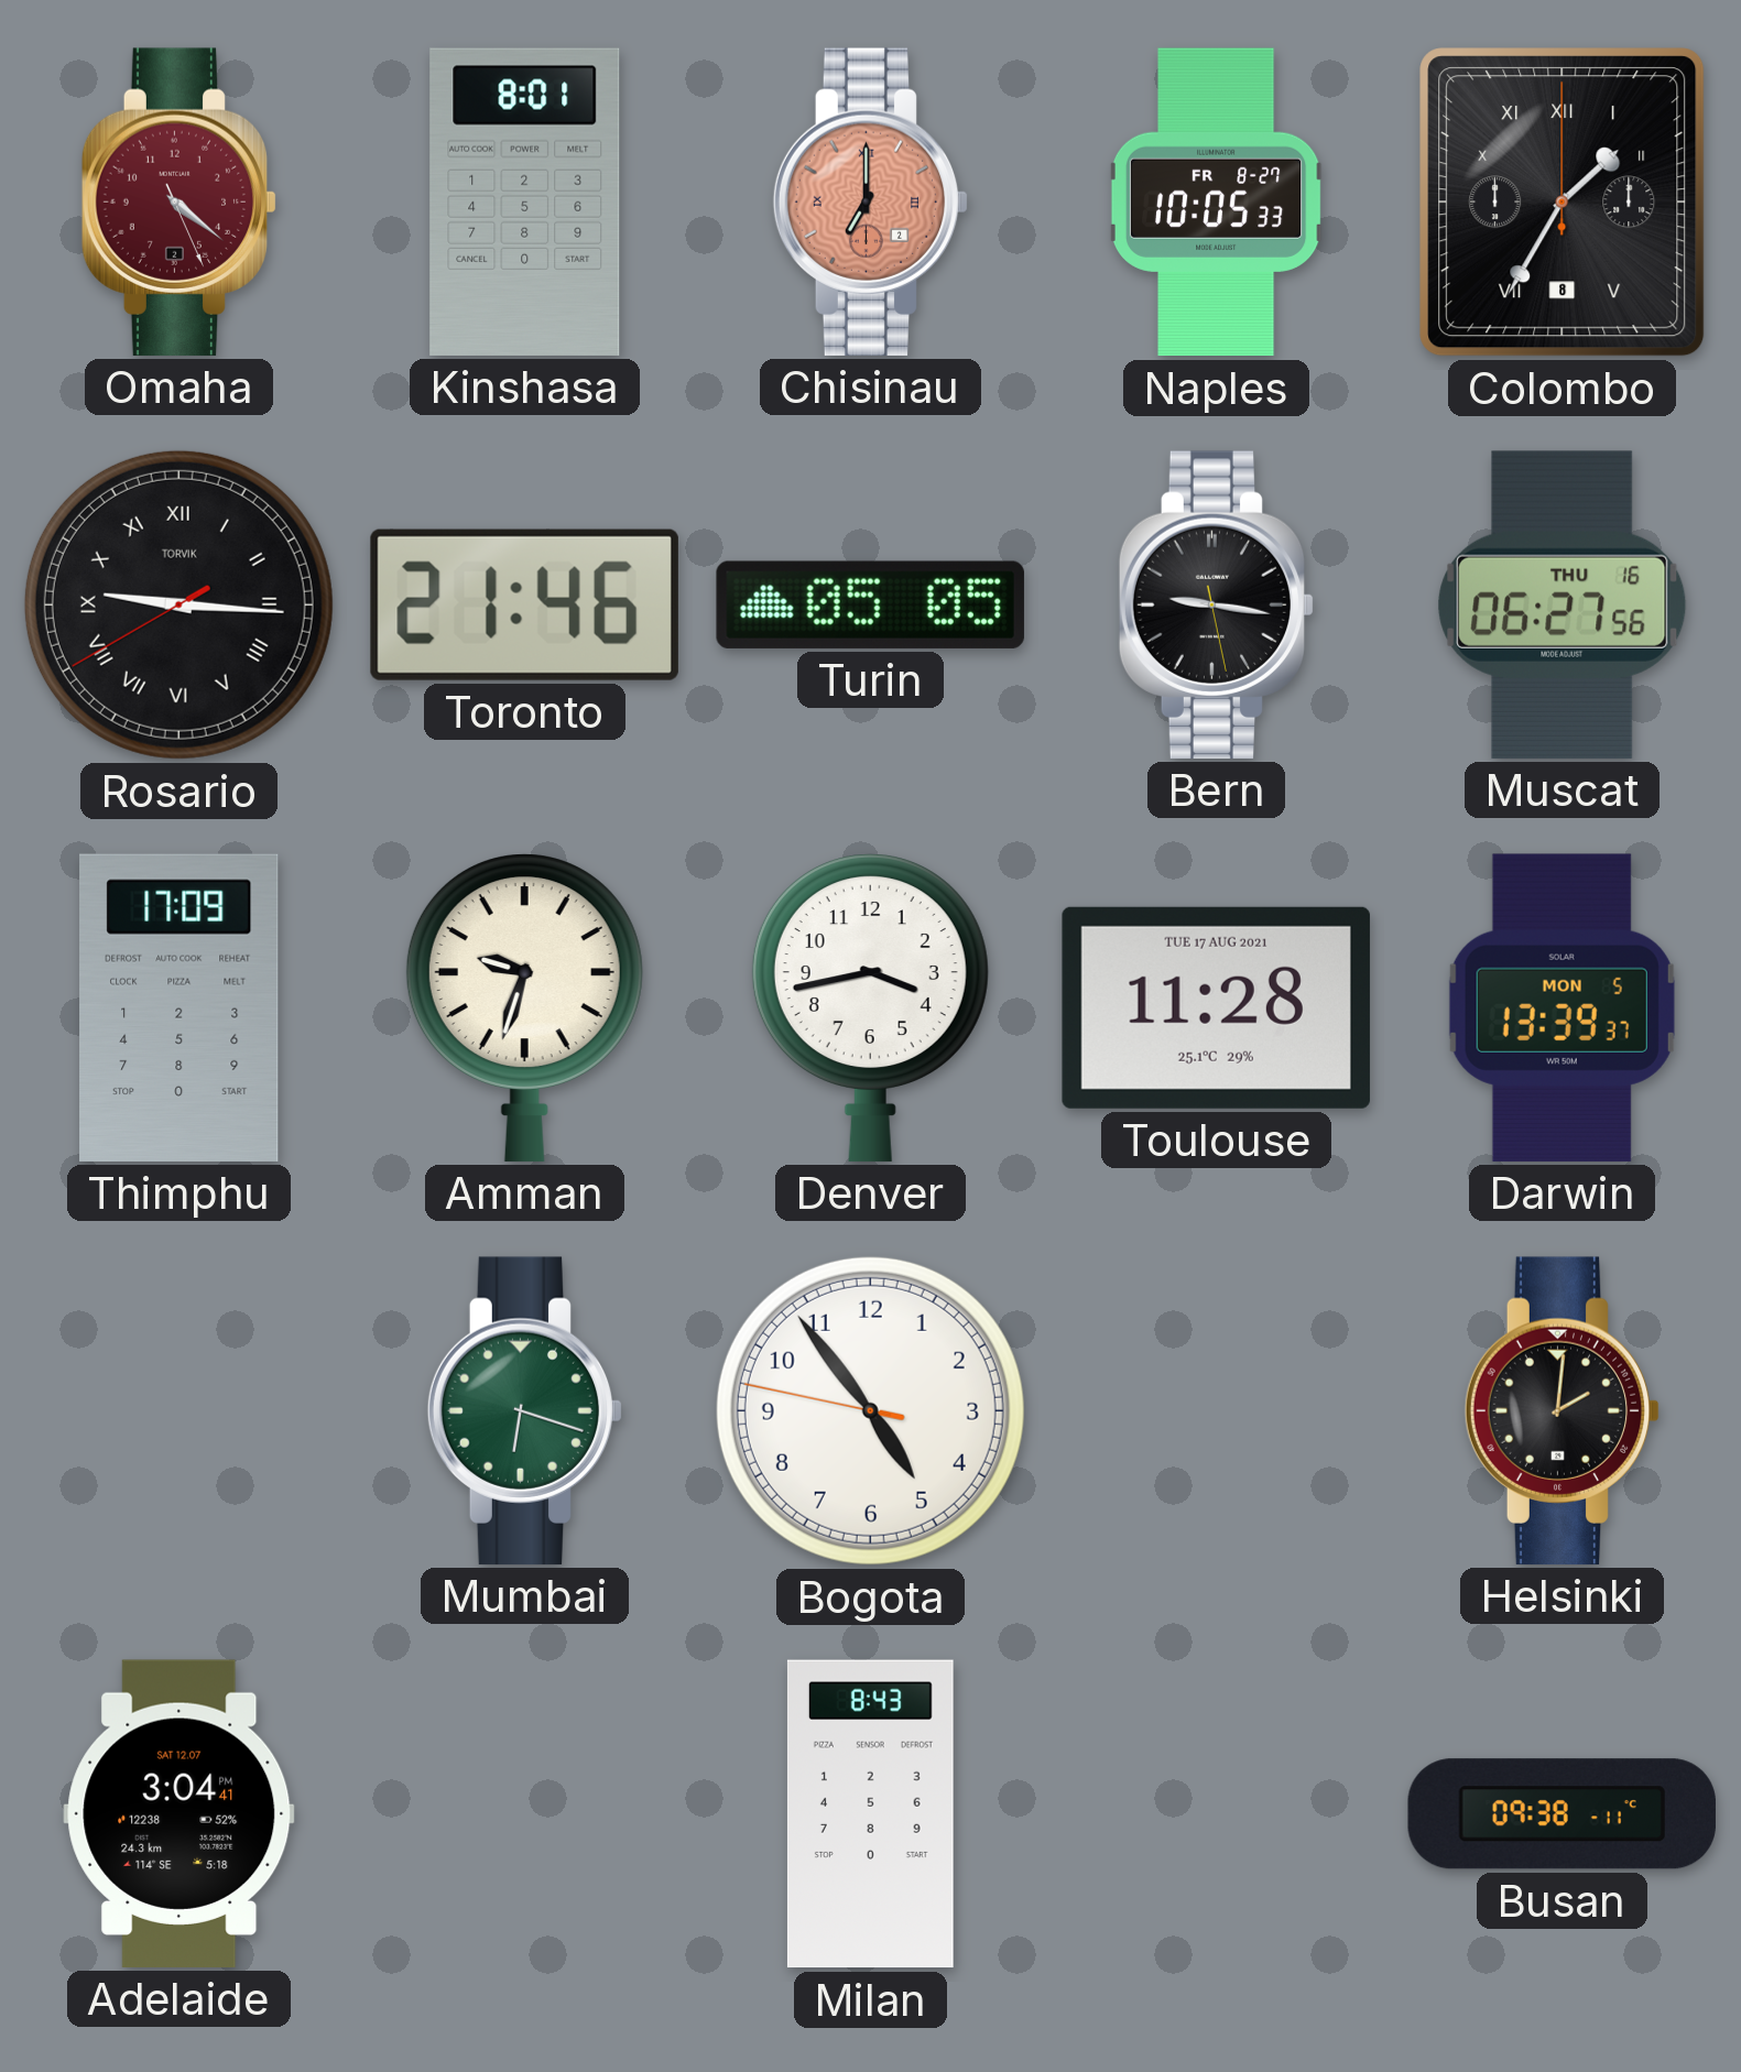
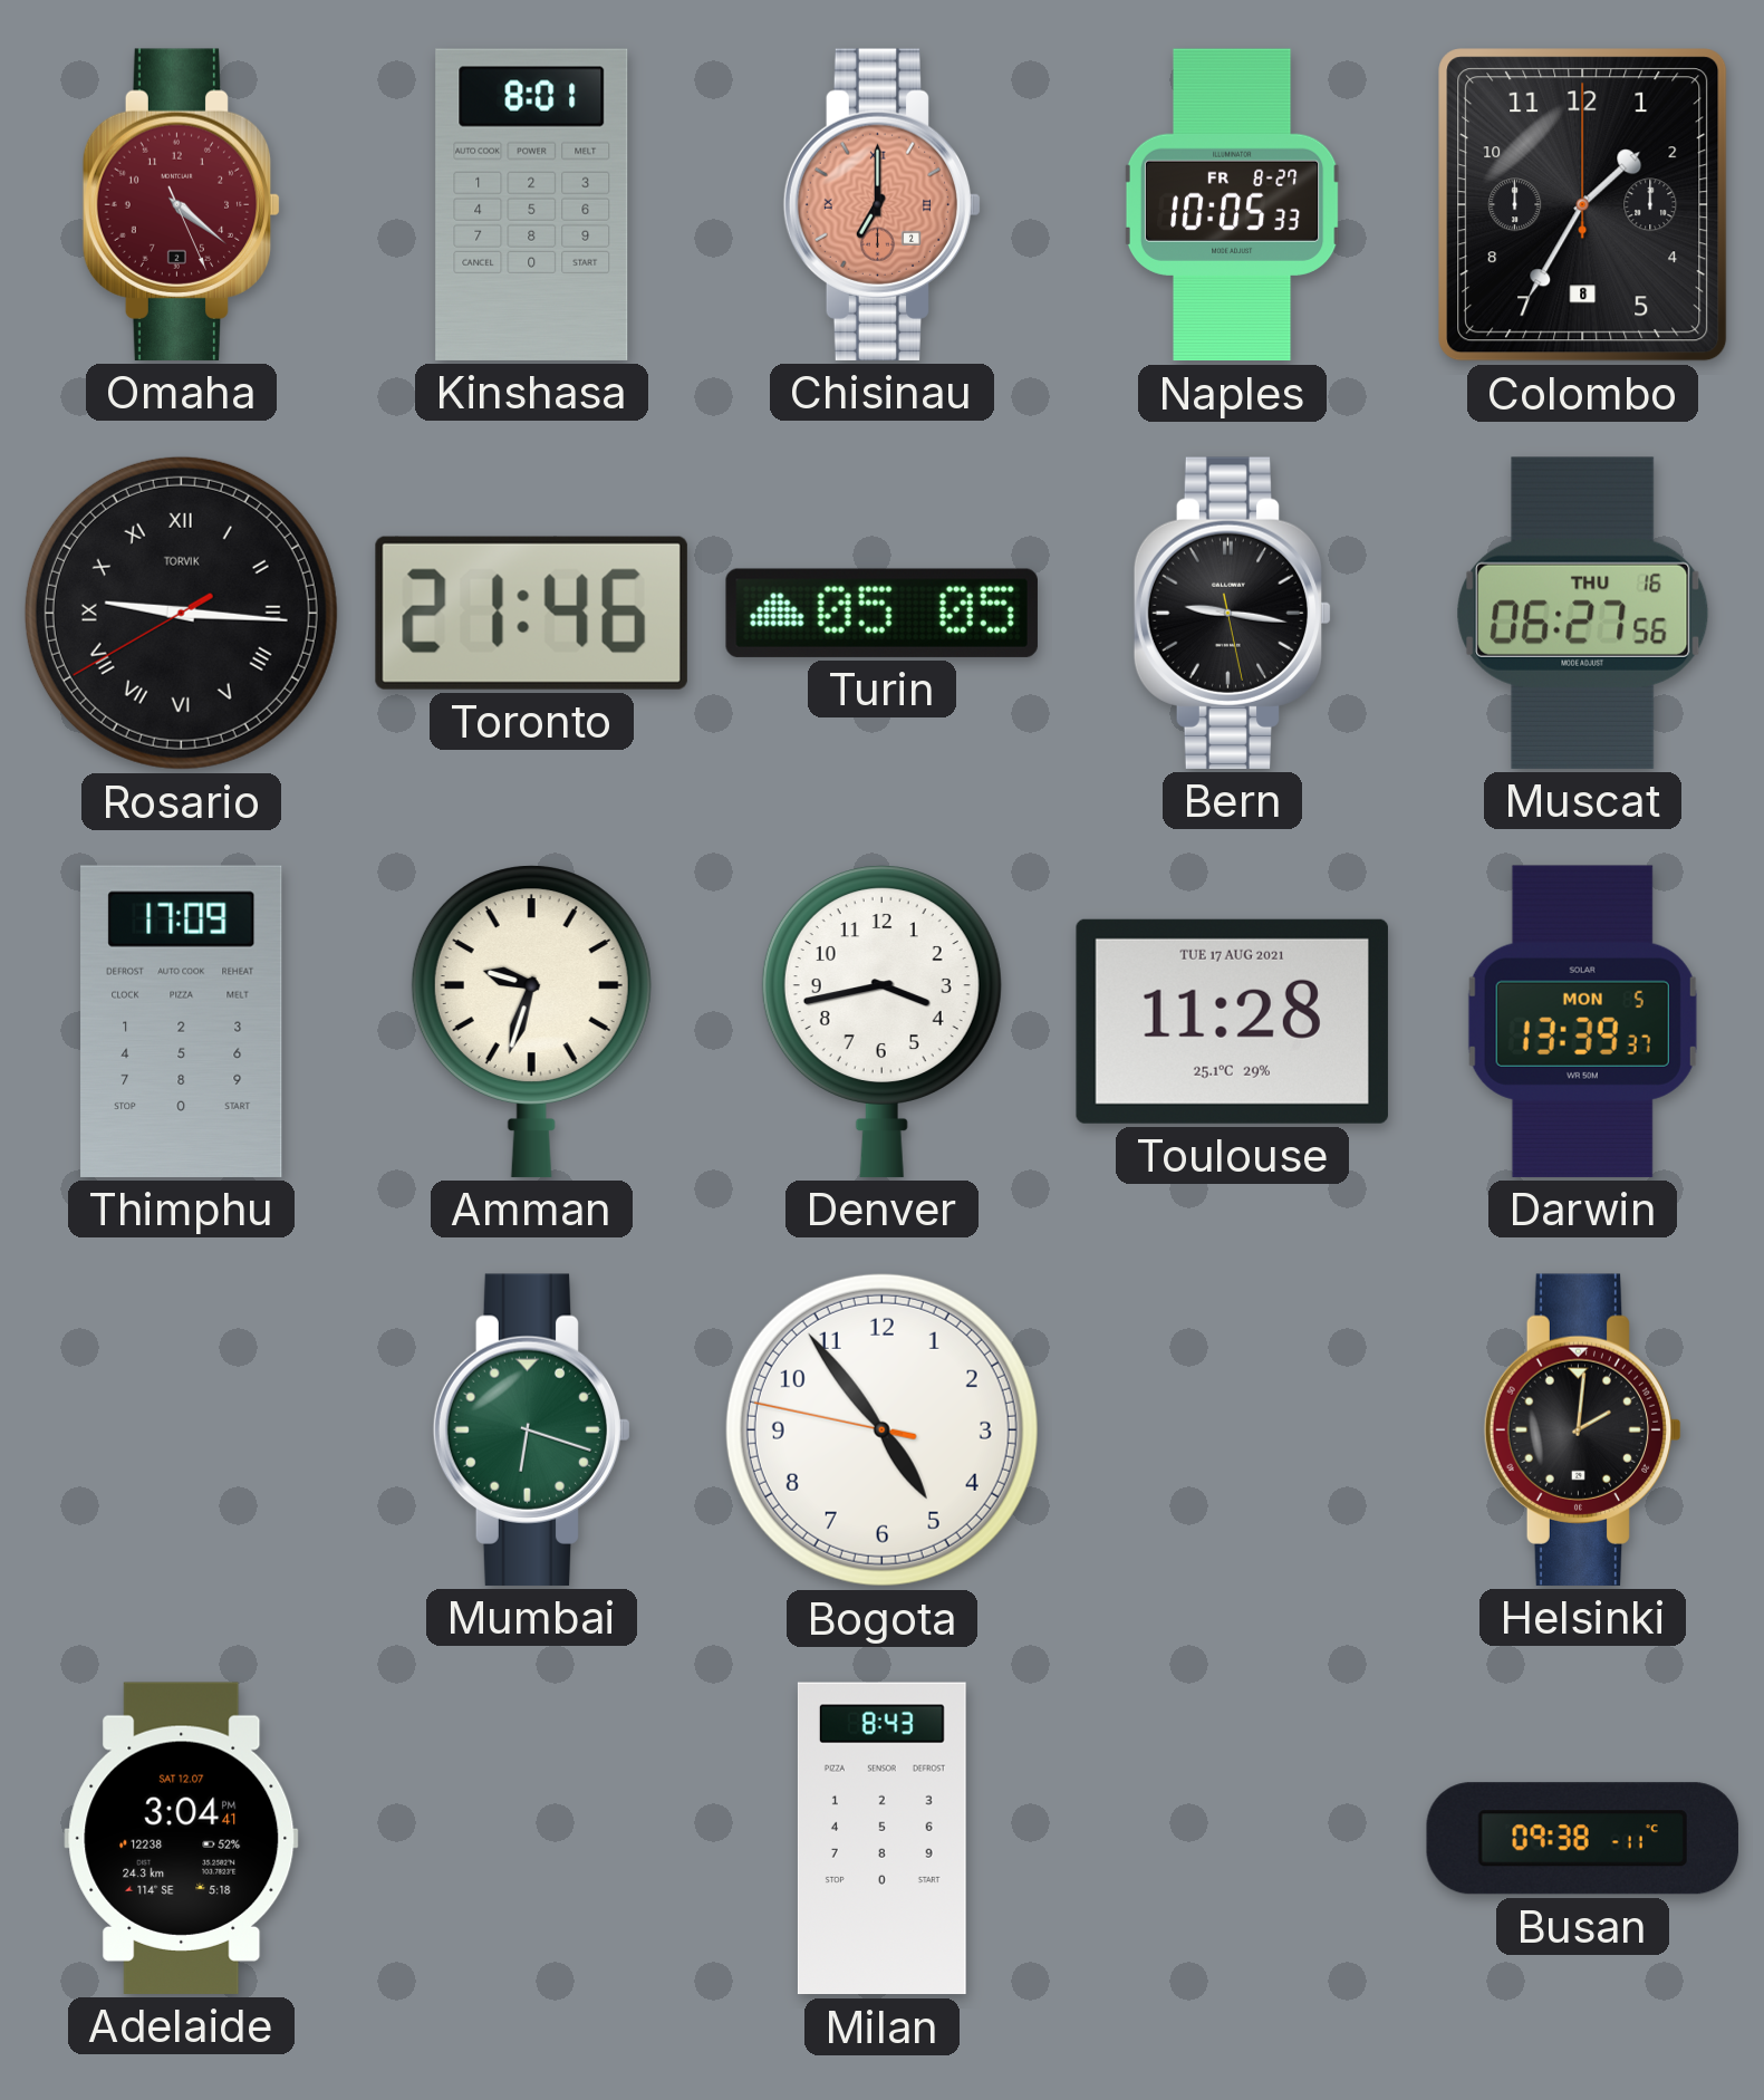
Colombo numerals: Roman -> Arabic
